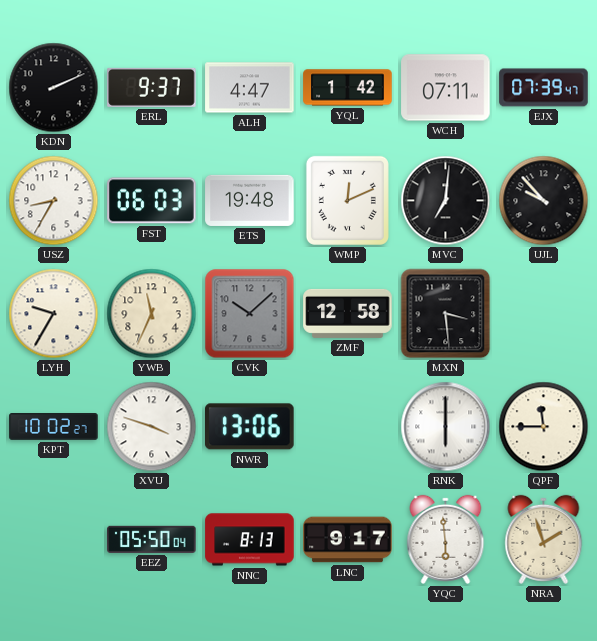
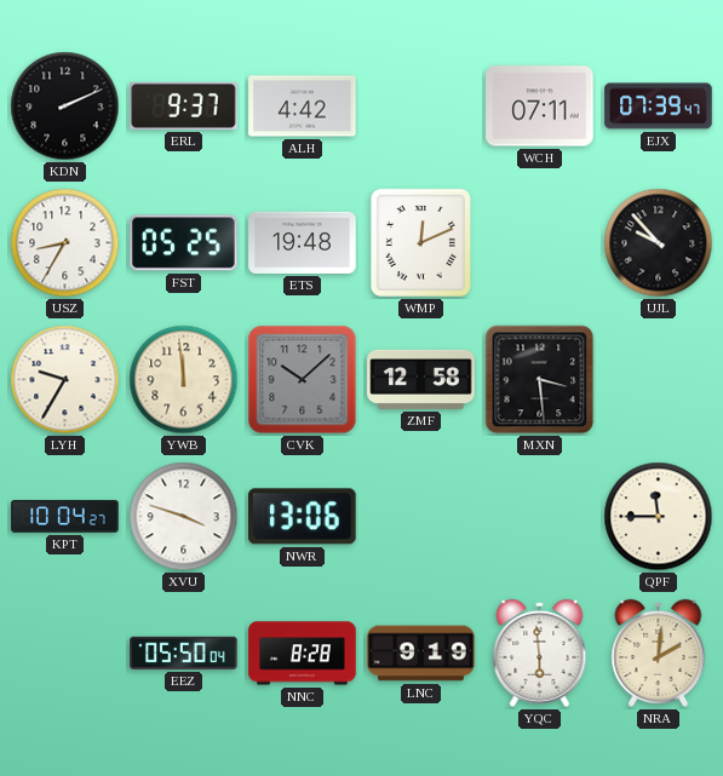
ALH: 4:47 -> 4:42
YQL: 1:42 -> none
FST: 06:03 -> 05:25
MVC: 7:01 -> none
YWB: 11:34 -> 11:59
KPT: 10:02 -> 10:04
RNK: 6:00 -> none
NNC: 8:13 -> 8:28
LNC: 9:17 -> 9:19
NRA: 1:57 -> 2:01
